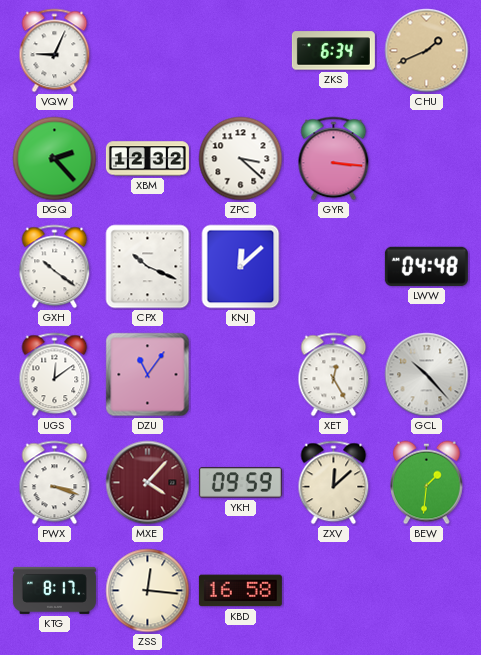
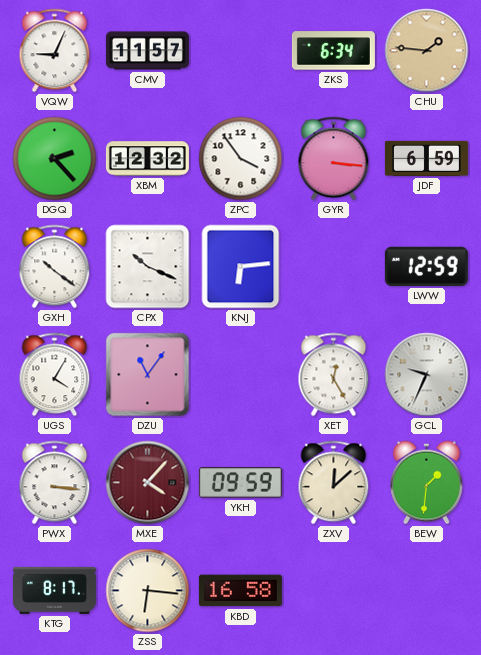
CMV: none -> 11:57
CHU: 1:41 -> 1:46
ZPC: 3:22 -> 3:54
JDF: none -> 6:59
KNJ: 12:08 -> 6:14
LWW: 04:48 -> 12:59
UGS: 12:09 -> 4:05
GCL: 10:23 -> 9:34
PWX: 3:18 -> 3:16
ZSS: 12:16 -> 6:16
